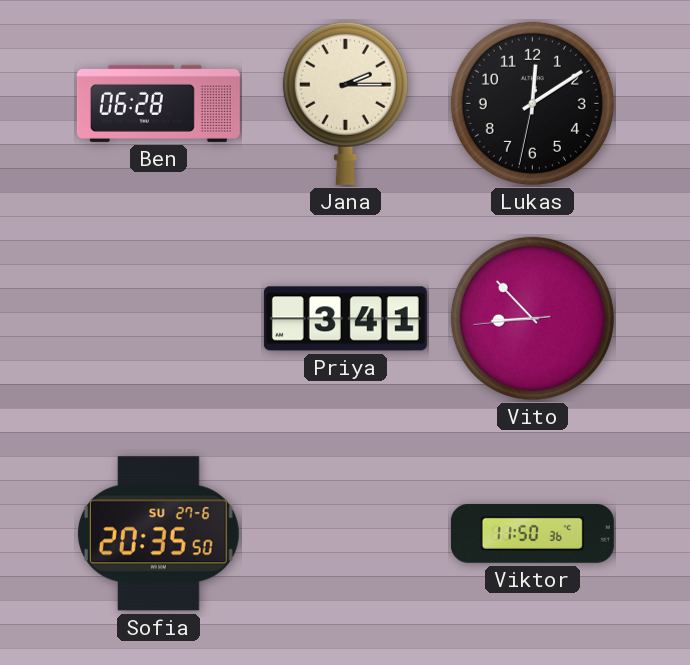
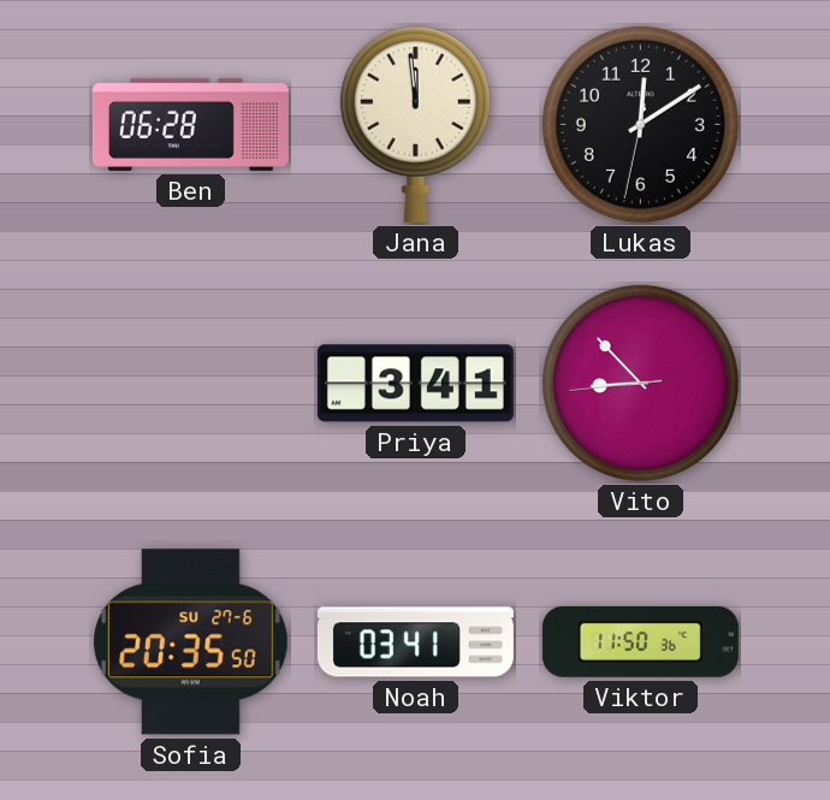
Jana: 2:15 -> 11:59
Noah: none -> 03:41
